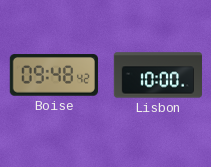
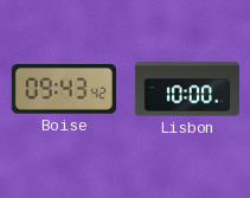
Boise: 09:48 -> 09:43
